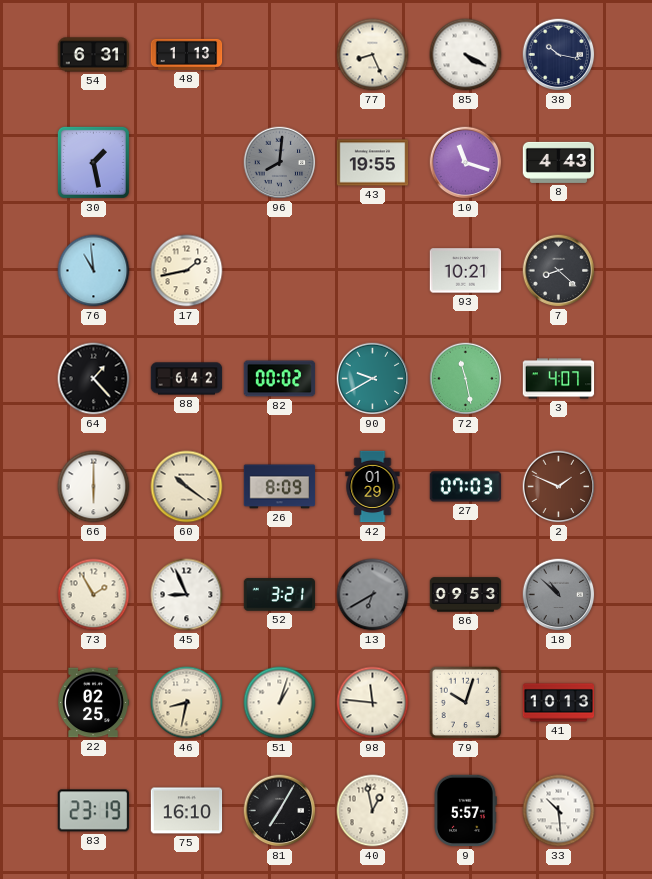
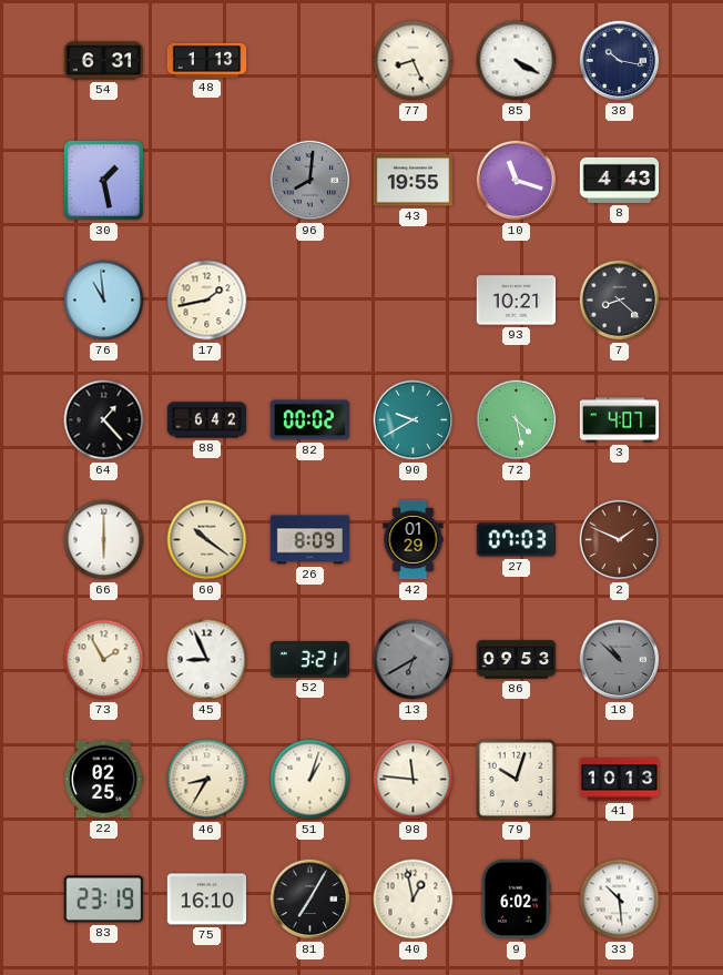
72: 11:28 -> 4:28
46: 8:32 -> 8:35
9: 5:57 -> 6:02
